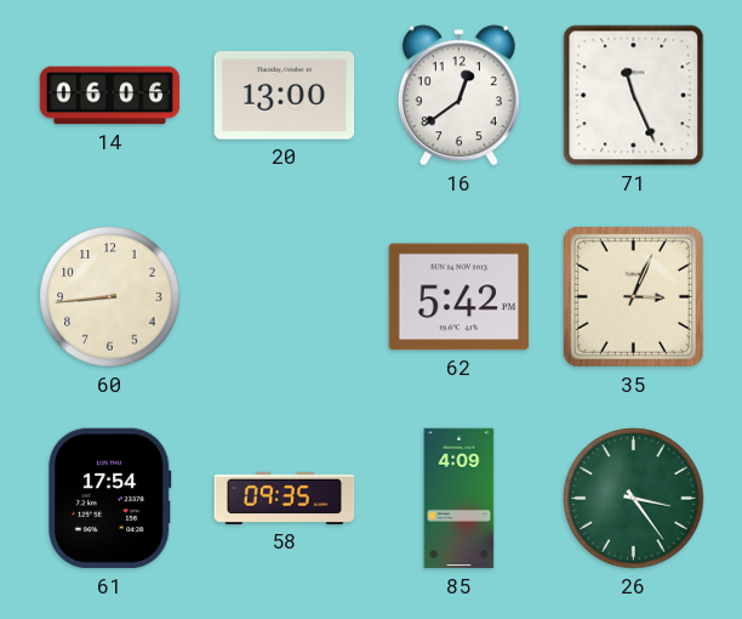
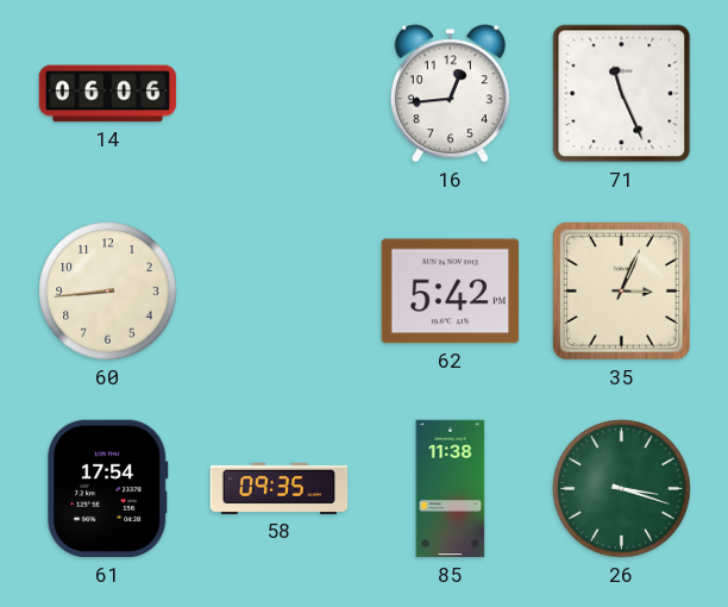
20: 13:00 -> none
16: 12:39 -> 12:44
85: 4:09 -> 11:38
26: 3:24 -> 3:18
